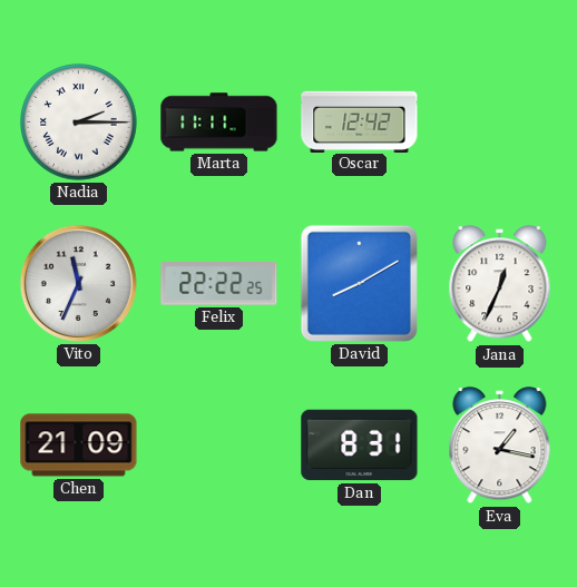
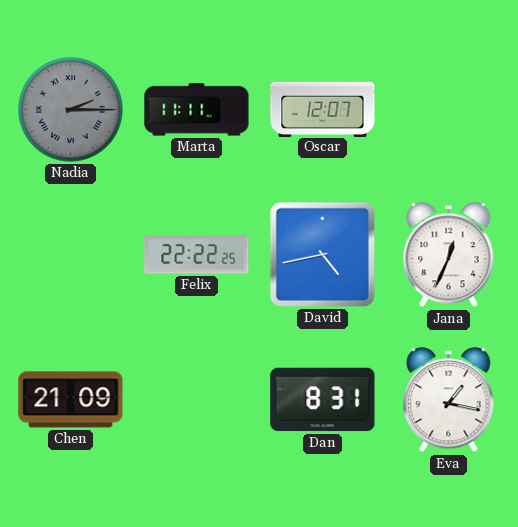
Nadia dial: white -> grey
Oscar: 12:42 -> 12:07
Vito: 11:34 -> none
David: 8:10 -> 4:43
